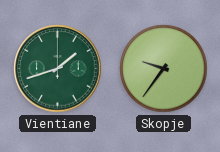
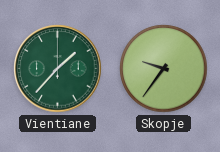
Vientiane: 1:42 -> 1:37
